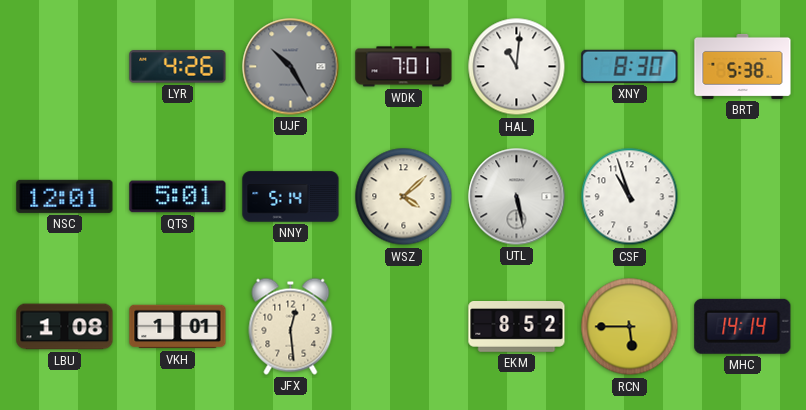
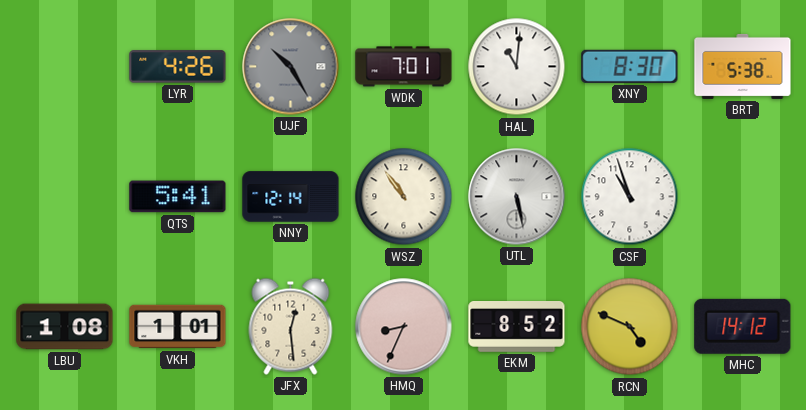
NSC: 12:01 -> none
QTS: 5:01 -> 5:41
NNY: 5:14 -> 12:14
WSZ: 4:08 -> 10:54
HMQ: none -> 8:34
RCN: 5:45 -> 4:49
MHC: 14:14 -> 14:12
